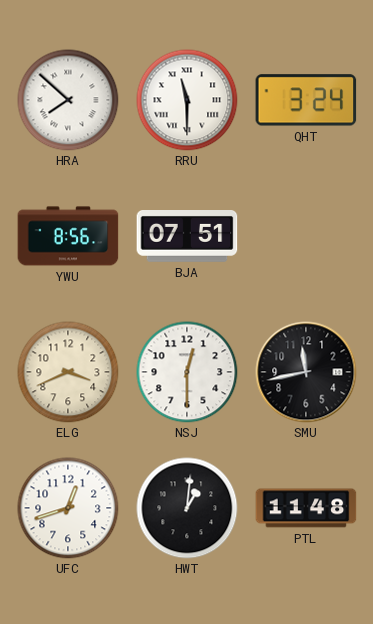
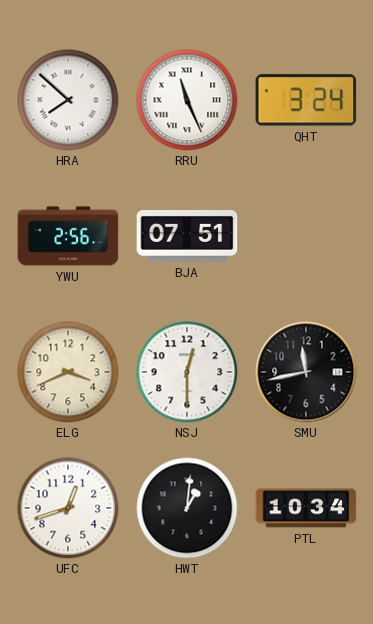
RRU: 11:30 -> 11:26
YWU: 8:56 -> 2:56
PTL: 11:48 -> 10:34
